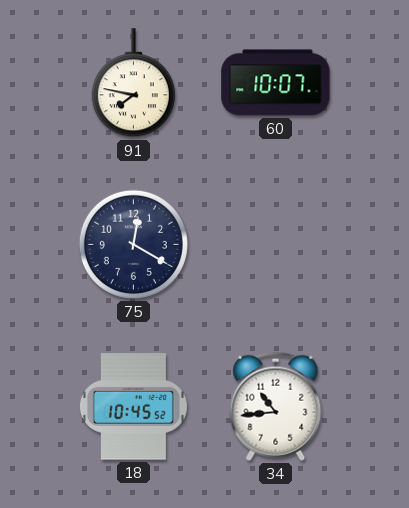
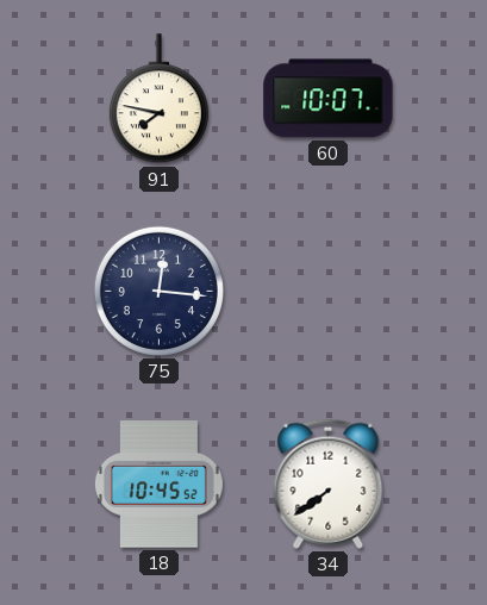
75: 12:20 -> 12:16
34: 10:44 -> 7:39
